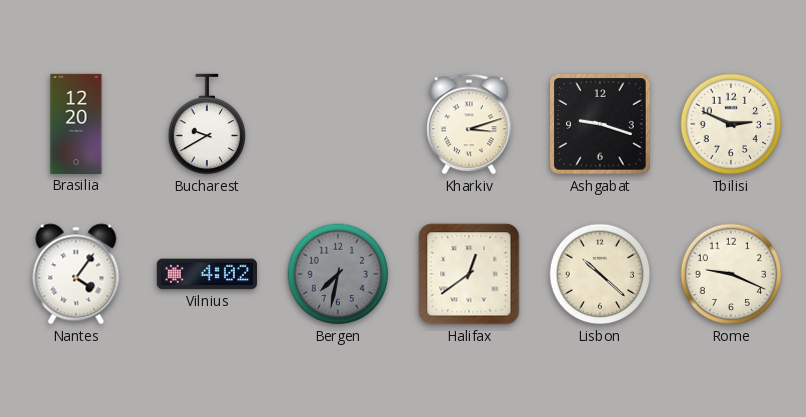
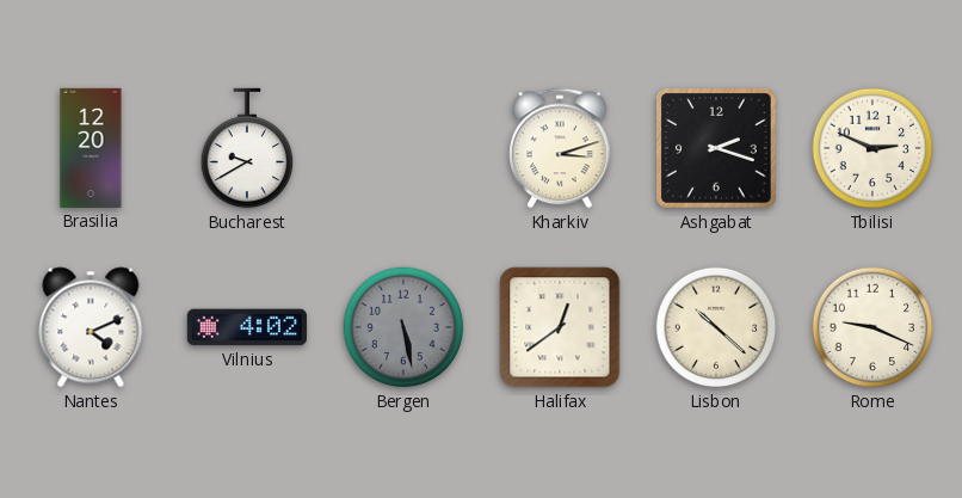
Ashgabat: 9:18 -> 2:18
Nantes: 4:06 -> 4:11
Bergen: 7:32 -> 5:28
